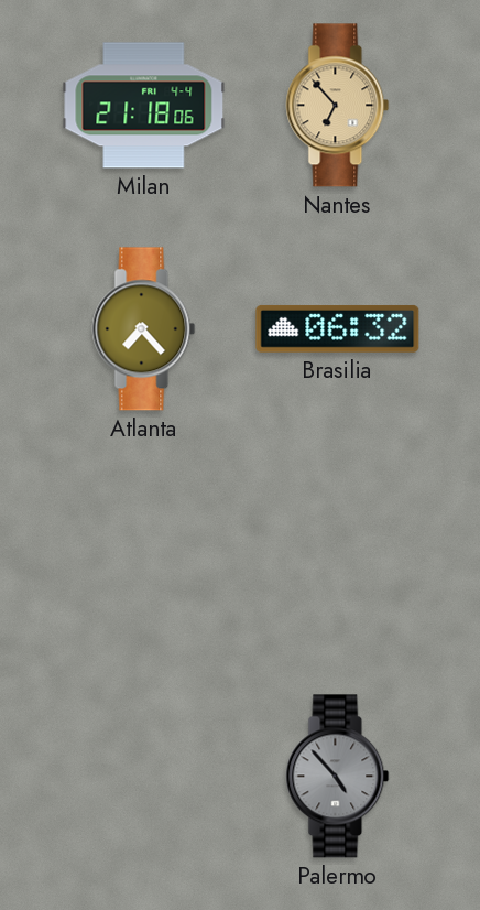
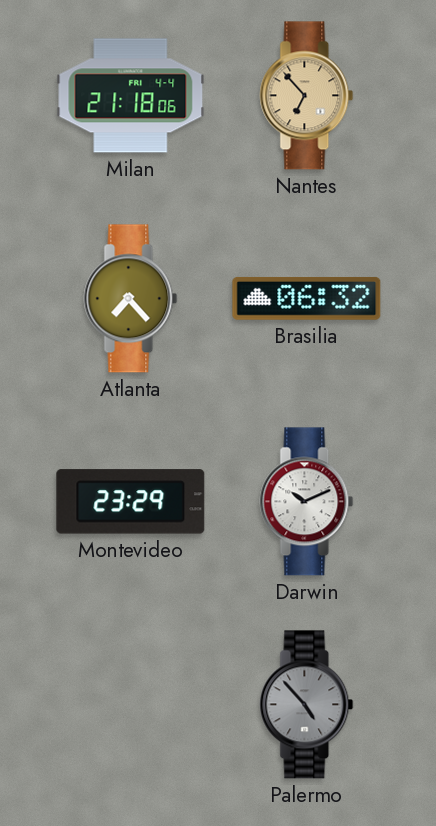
Montevideo: none -> 23:29
Darwin: none -> 10:11
